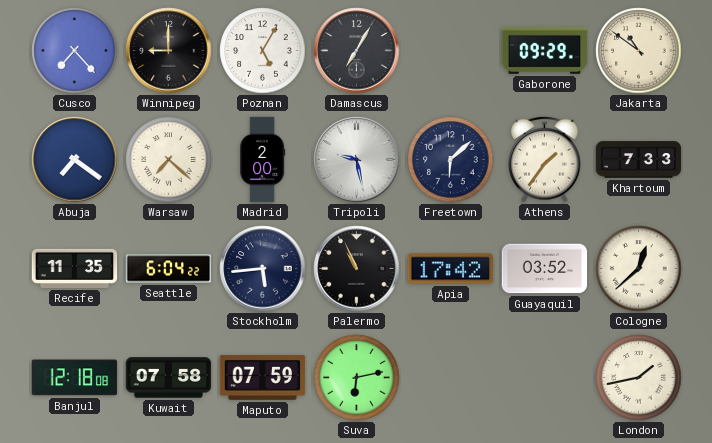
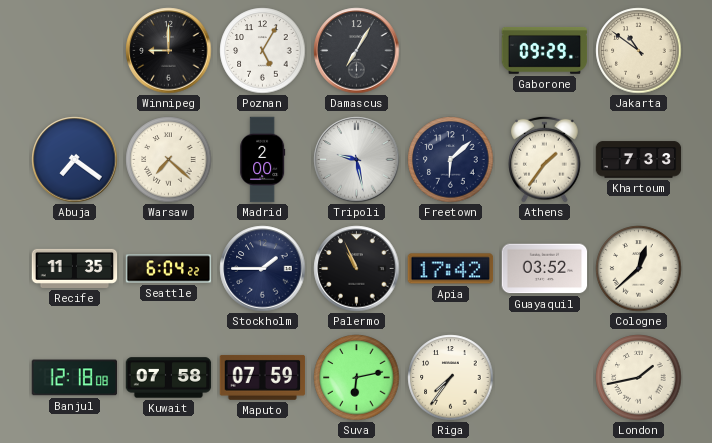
Cusco: 7:23 -> none
Stockholm: 5:44 -> 1:45
Riga: none -> 7:36
